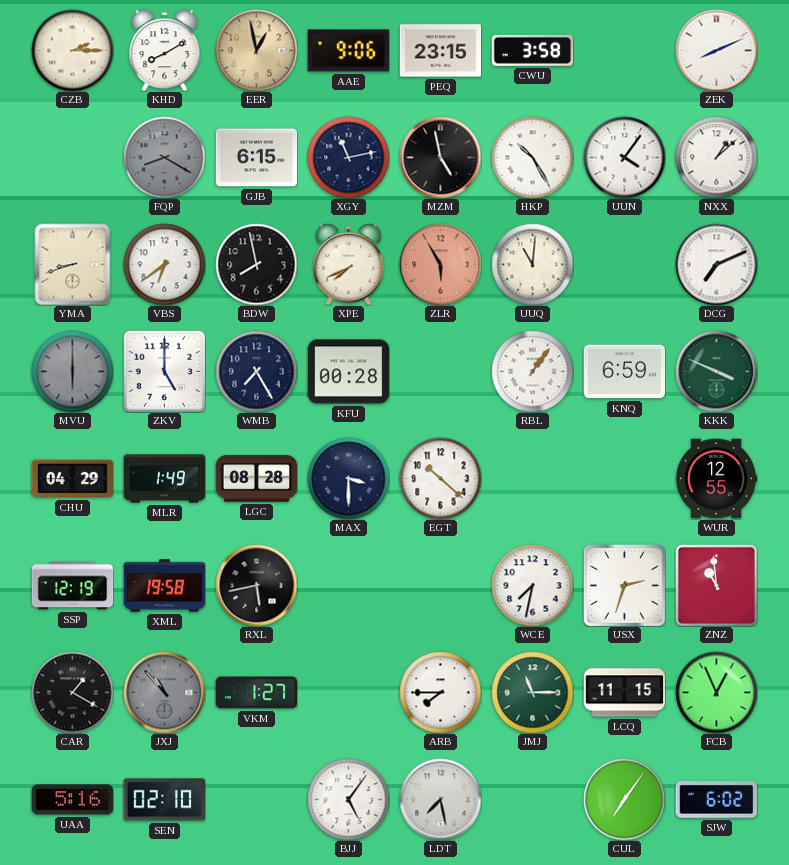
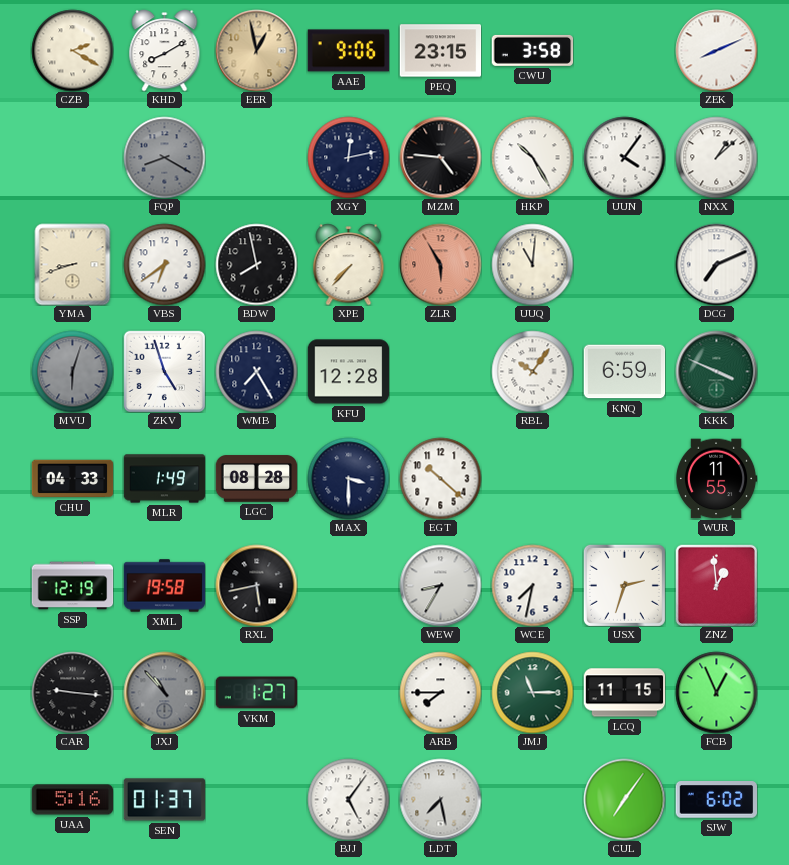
CZB: 2:15 -> 2:20
GJB: 6:15 -> none
XGY: 11:13 -> 12:13
MZM: 4:58 -> 4:46
XPE: 7:41 -> 7:37
MVU: 6:00 -> 6:03
ZKV: 5:00 -> 4:57
KFU: 00:28 -> 12:28
RBL: 1:06 -> 10:06
CHU: 04:29 -> 04:33
WUR: 12:55 -> 11:55
WEW: none -> 8:35
ZNZ: 10:59 -> 12:59
CAR: 1:20 -> 9:16
SEN: 02:10 -> 01:37
